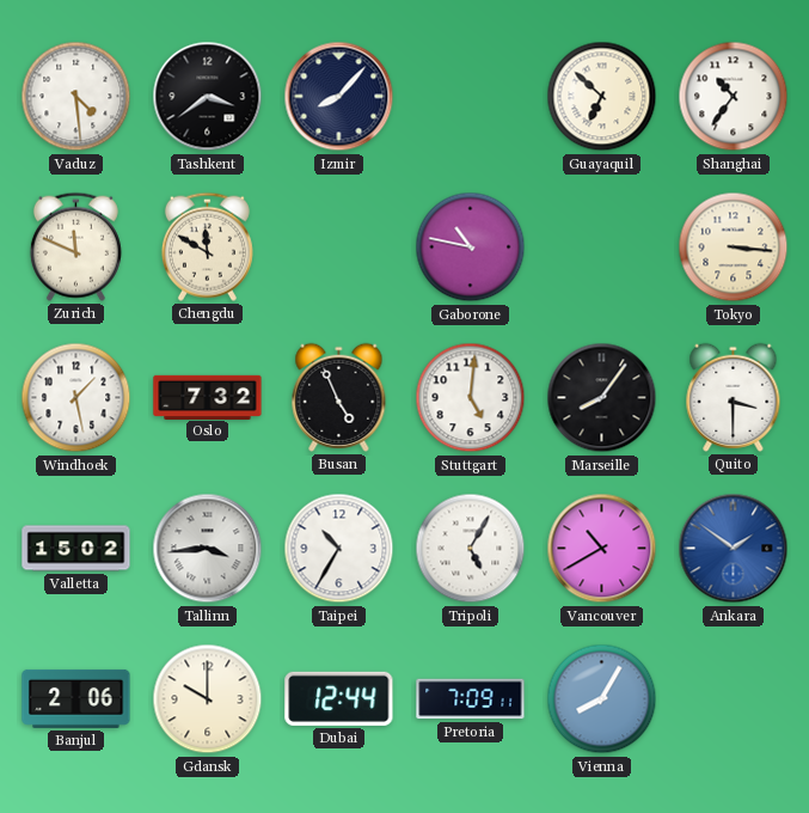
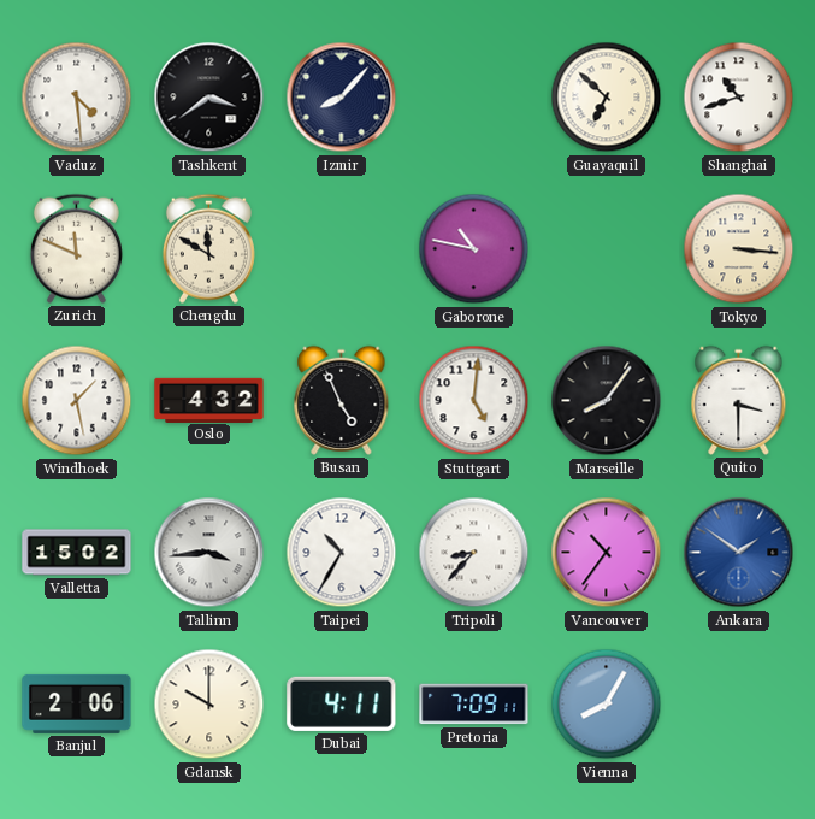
Shanghai: 10:36 -> 10:42
Oslo: 7:32 -> 4:32
Tripoli: 5:05 -> 8:37
Vancouver: 10:40 -> 10:36
Dubai: 12:44 -> 4:11
